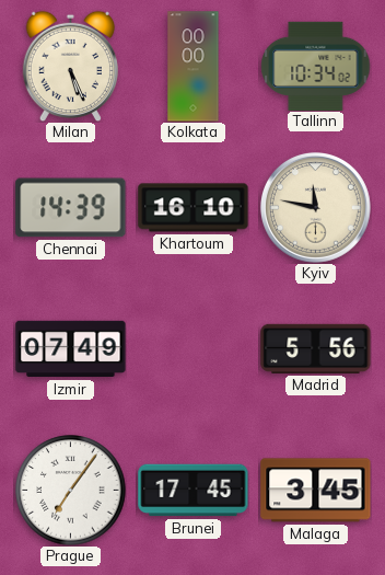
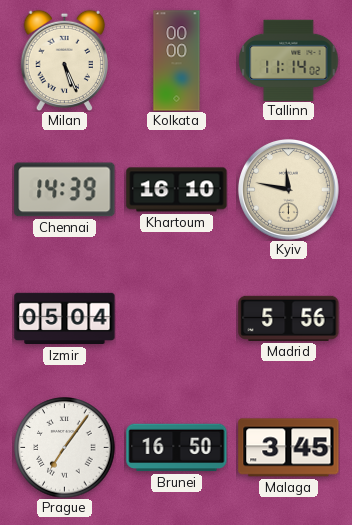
Tallinn: 10:34 -> 11:14
Izmir: 07:49 -> 05:04
Brunei: 17:45 -> 16:50
